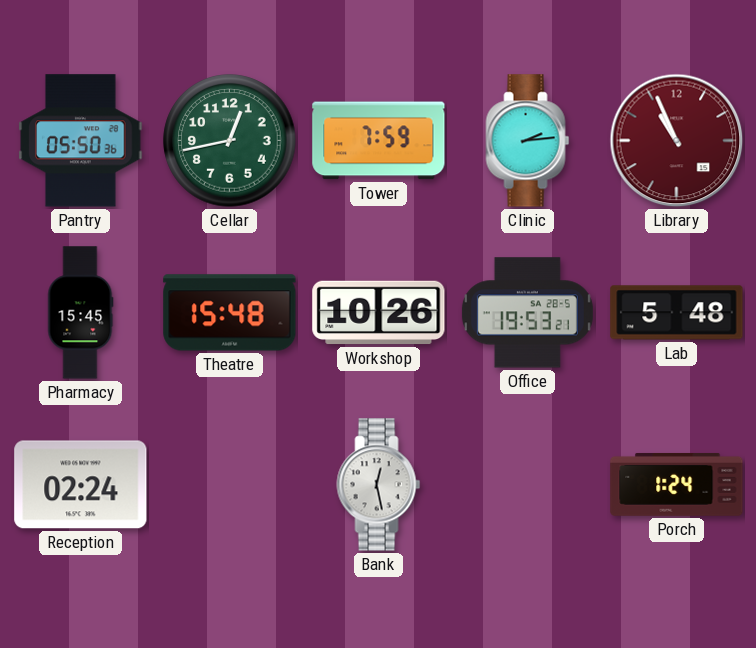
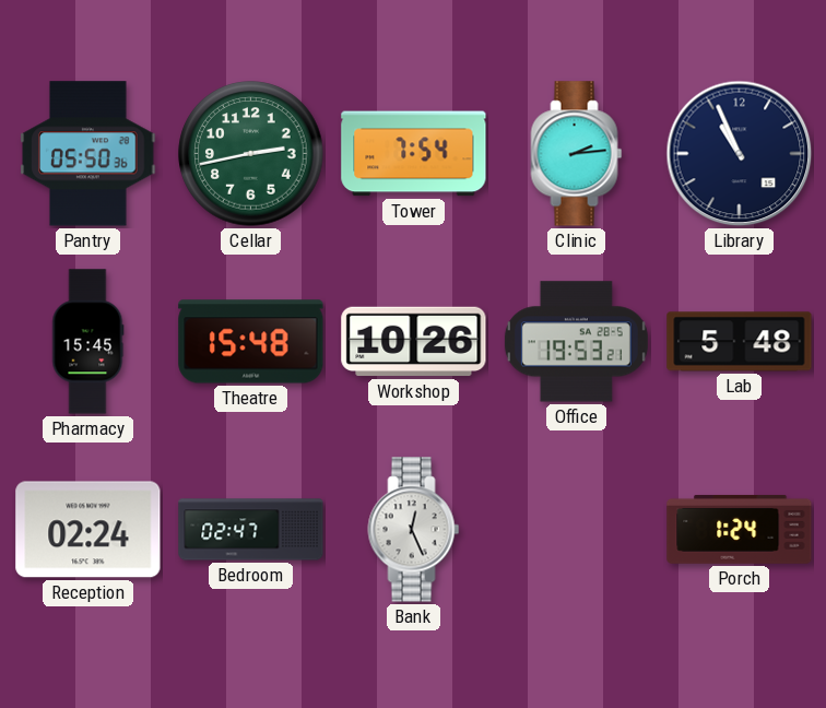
Cellar: 12:43 -> 2:43
Tower: 7:59 -> 7:54
Library dial: burgundy -> navy
Bedroom: none -> 02:47
Bank: 12:28 -> 12:26
